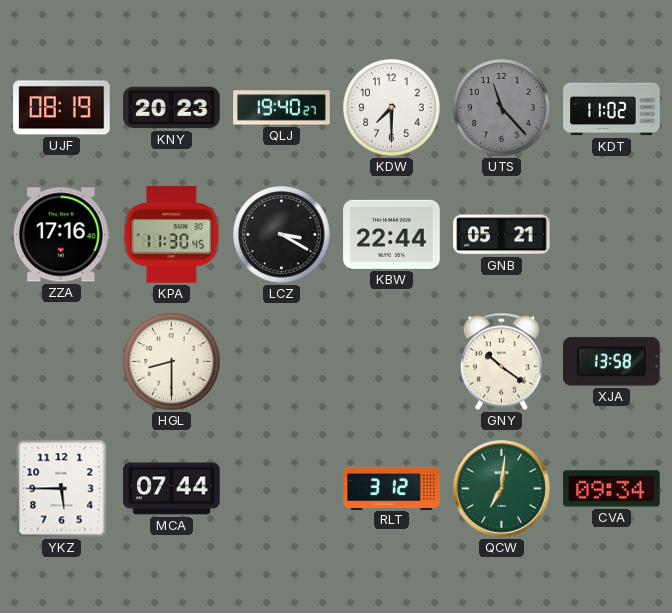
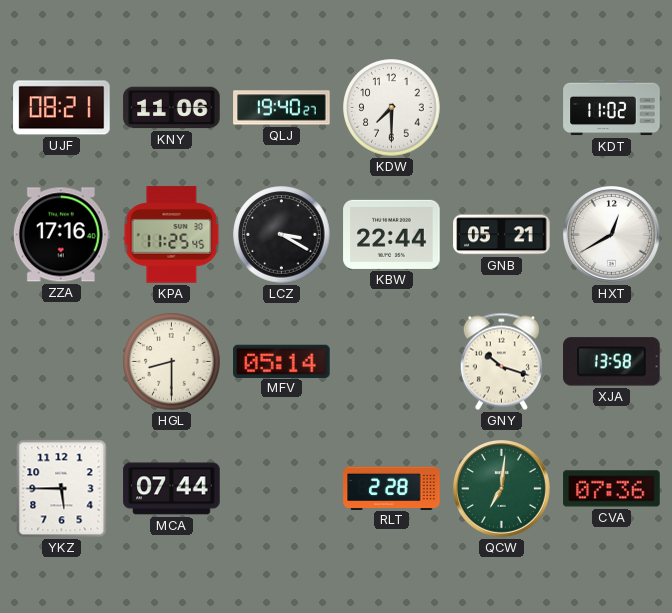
UJF: 08:19 -> 08:21
KNY: 20:23 -> 11:06
UTS: 11:23 -> none
KPA: 11:30 -> 11:25
HXT: none -> 12:40
MFV: none -> 05:14
GNY: 10:21 -> 10:18
RLT: 3:12 -> 2:28
CVA: 09:34 -> 07:36
